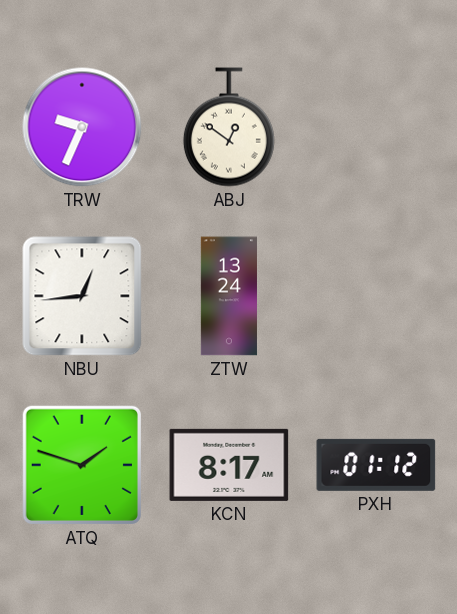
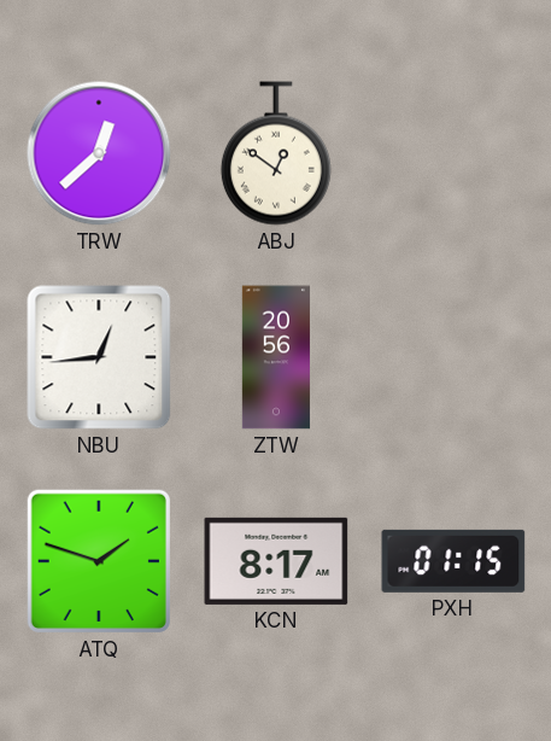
TRW: 9:34 -> 12:38
ZTW: 13:24 -> 20:56
PXH: 01:12 -> 01:15
